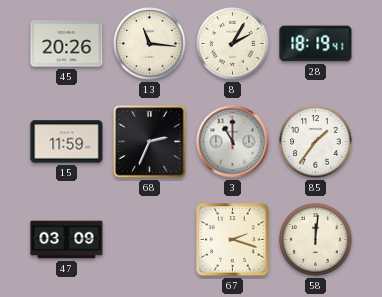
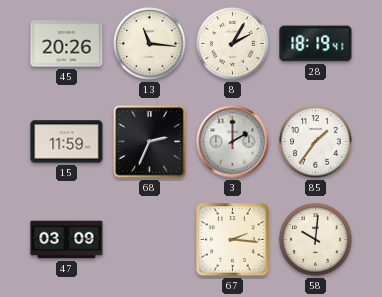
3: 11:00 -> 2:00
67: 2:18 -> 2:16
58: 12:01 -> 10:01
